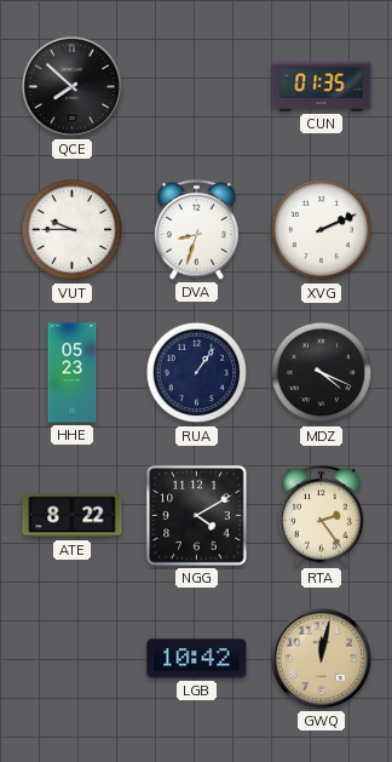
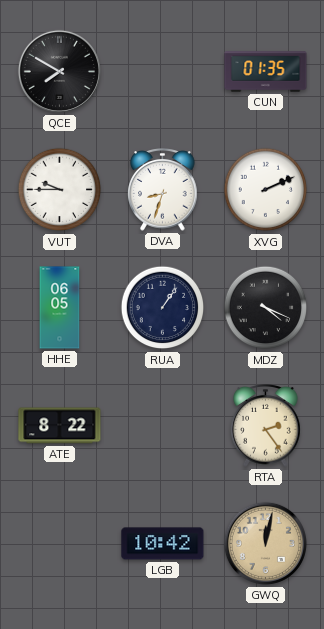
QCE: 7:52 -> 7:50
HHE: 05:23 -> 06:05
NGG: 4:10 -> none
